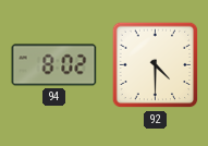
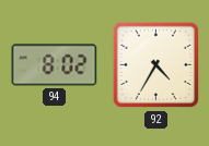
92: 4:30 -> 4:35
